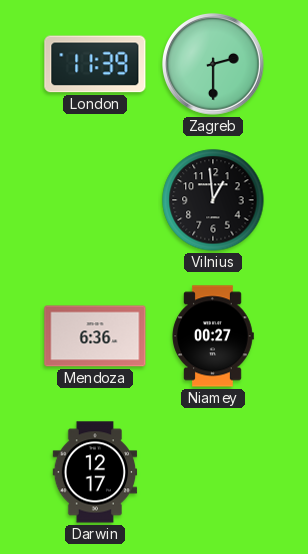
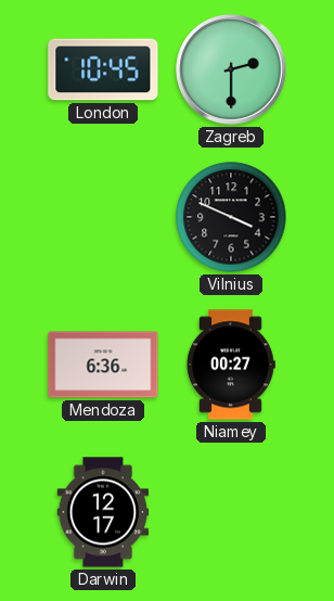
London: 11:39 -> 10:45
Vilnius: 12:59 -> 3:49
